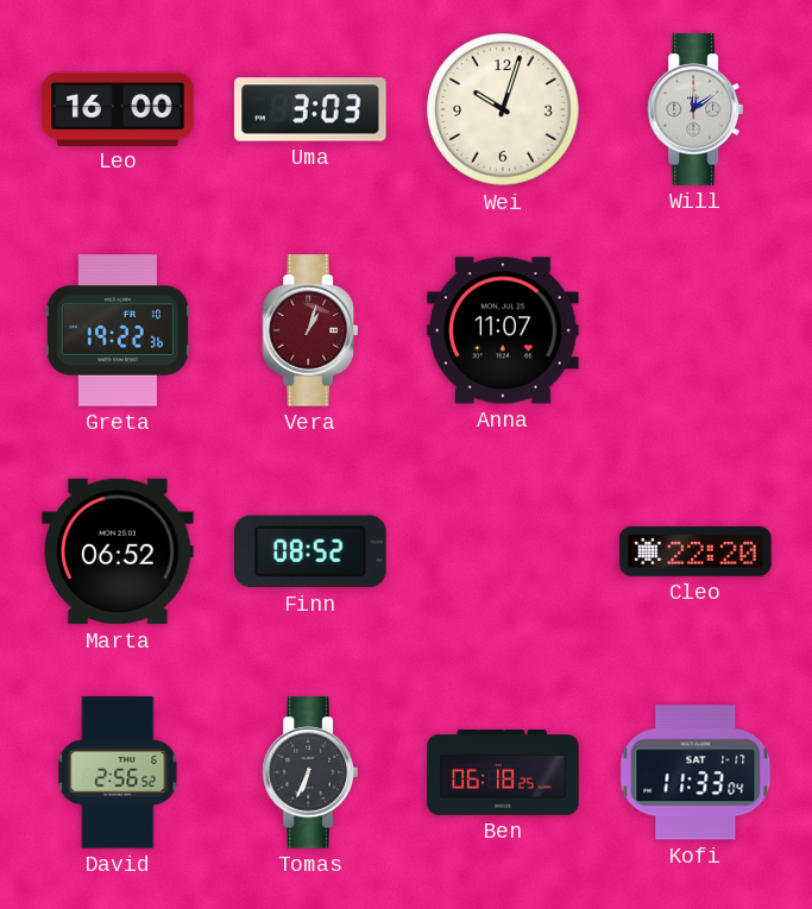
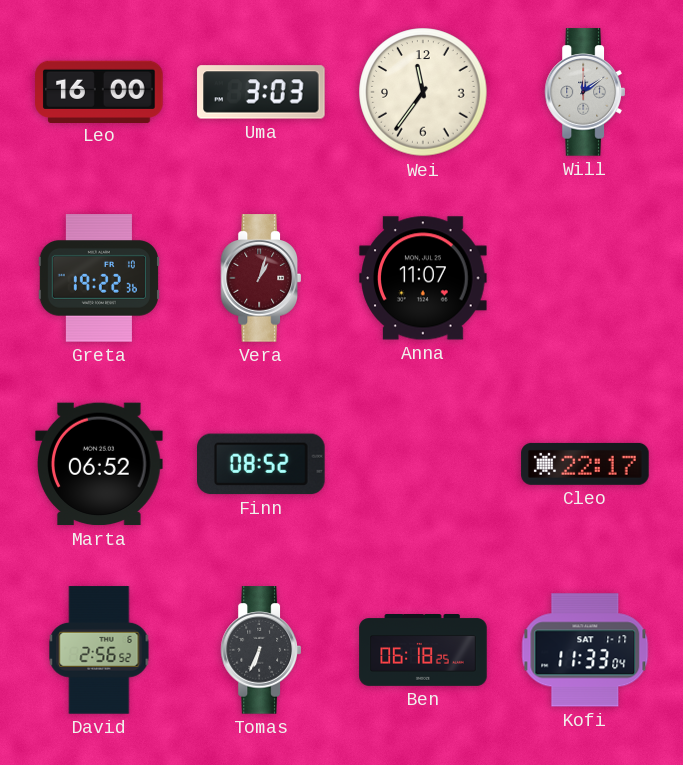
Wei: 10:03 -> 11:36
Cleo: 22:20 -> 22:17
